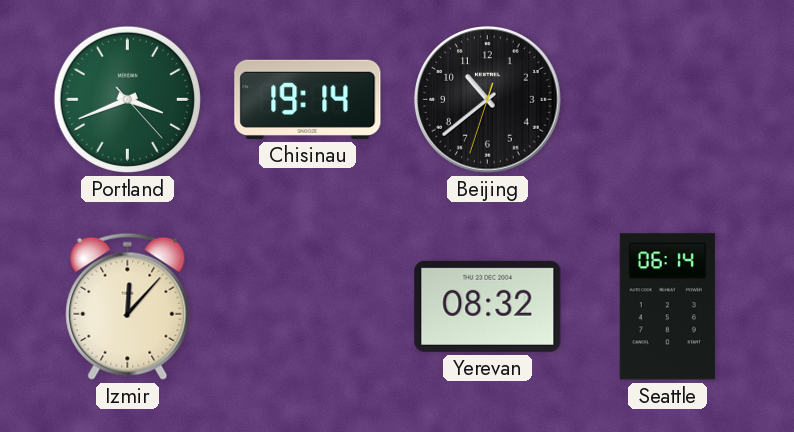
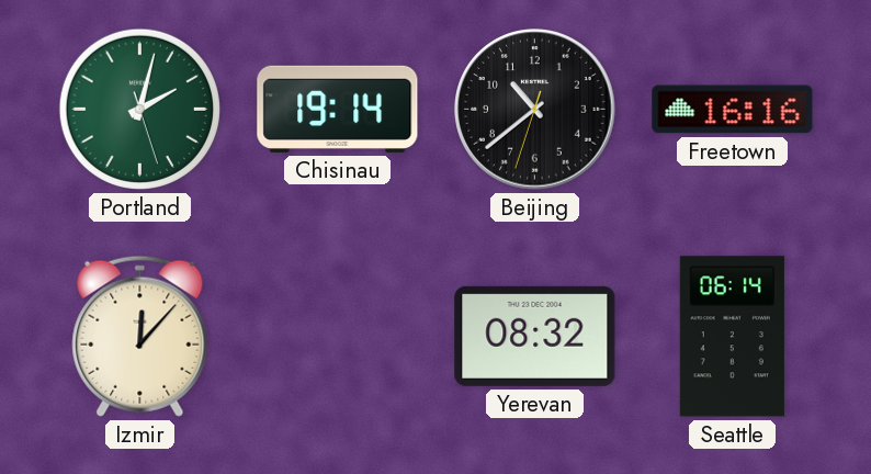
Portland: 3:41 -> 2:02
Freetown: none -> 16:16
